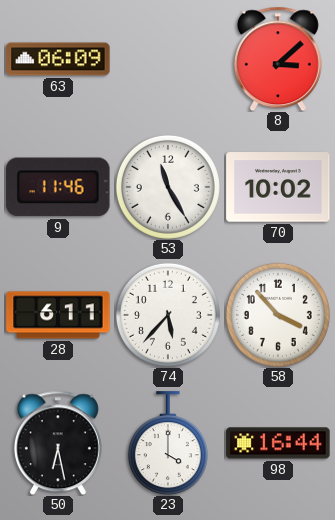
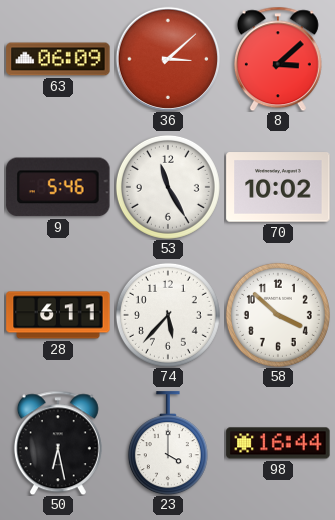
36: none -> 3:08
9: 11:46 -> 5:46
58: 3:53 -> 3:52
